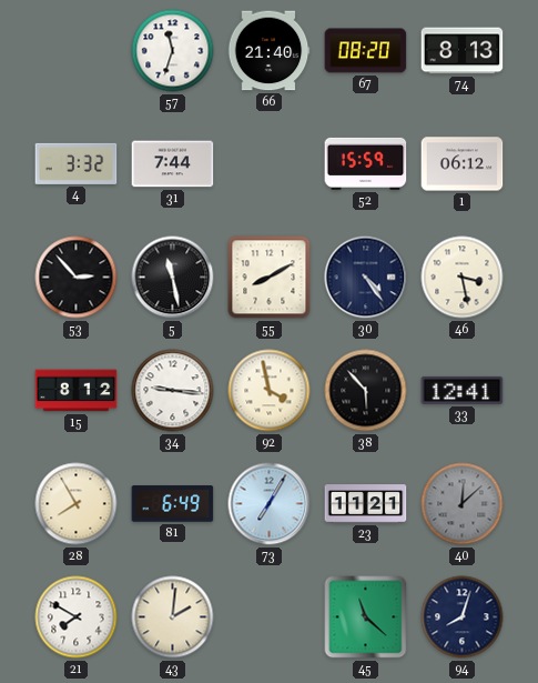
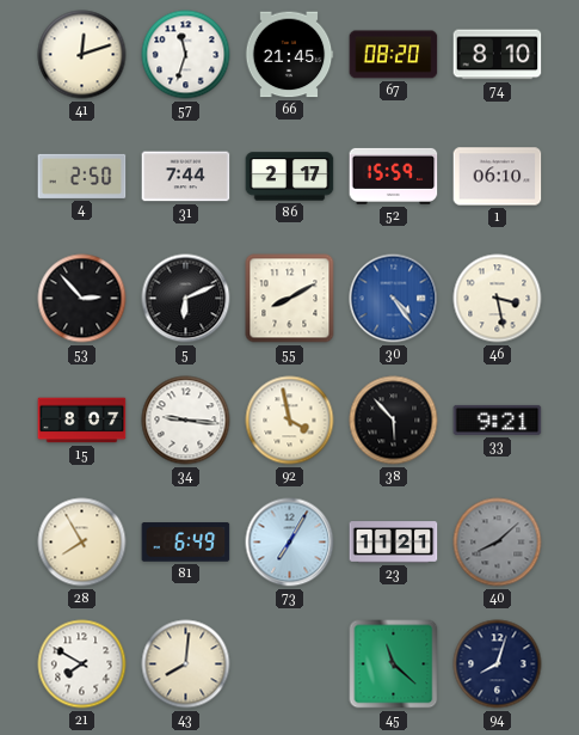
41: none -> 12:12
66: 21:40 -> 21:45
74: 8:13 -> 8:10
4: 3:32 -> 2:50
86: none -> 2:17
1: 06:12 -> 06:10
5: 11:28 -> 6:11
30 dial: navy -> blue
15: 8:12 -> 8:07
33: 12:41 -> 9:21
40: 12:08 -> 8:08
43: 2:01 -> 8:01
